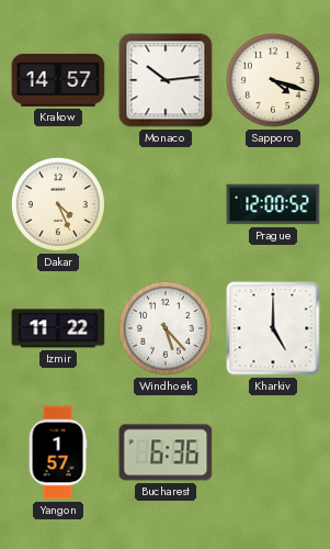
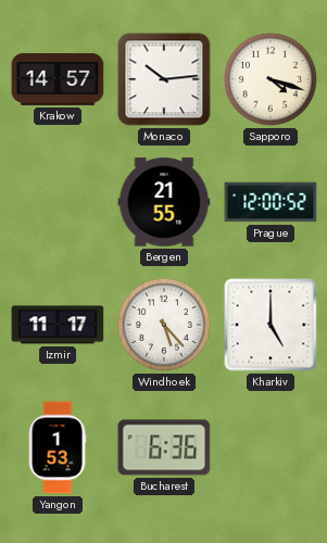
Dakar: 4:26 -> none
Bergen: none -> 21:55
Izmir: 11:22 -> 11:17
Yangon: 1:57 -> 1:53
